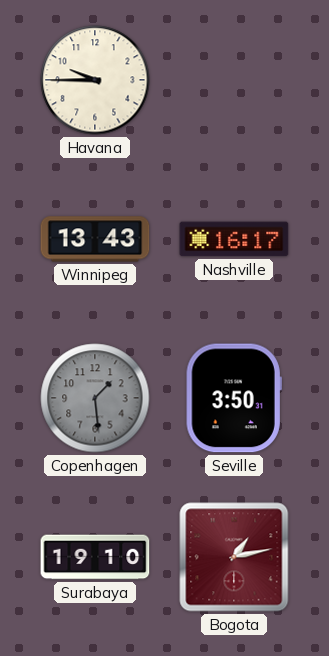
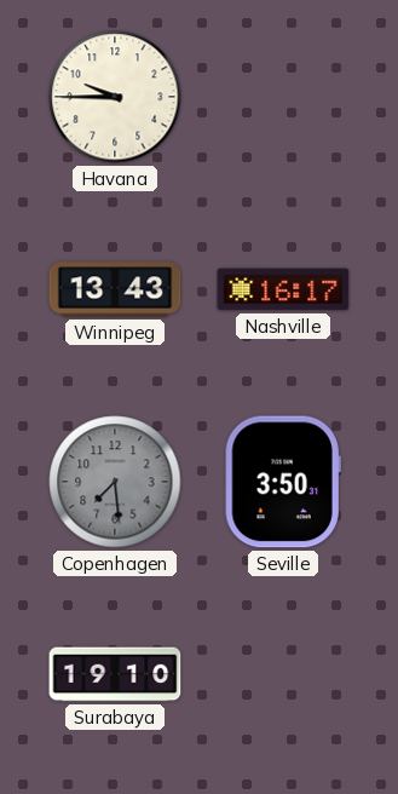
Copenhagen: 1:29 -> 7:29
Bogota: 1:13 -> none
